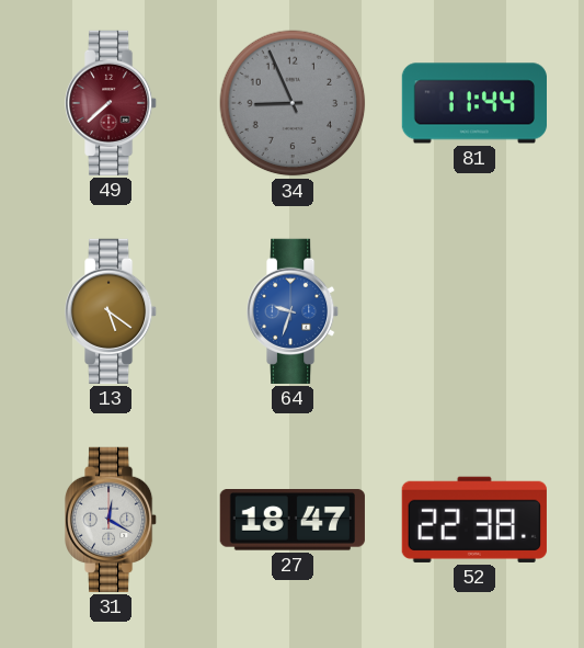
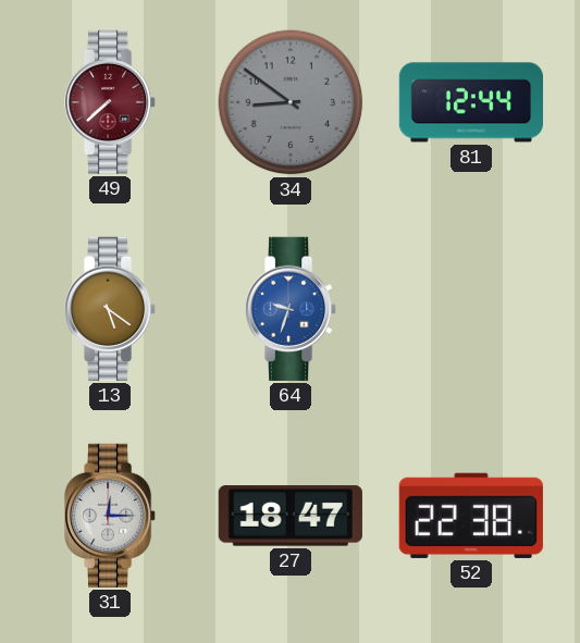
34: 8:56 -> 8:51
81: 11:44 -> 12:44
31: 12:20 -> 12:15
